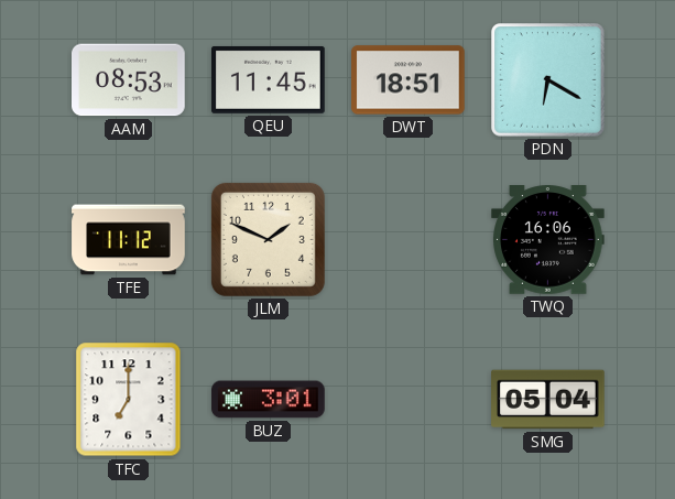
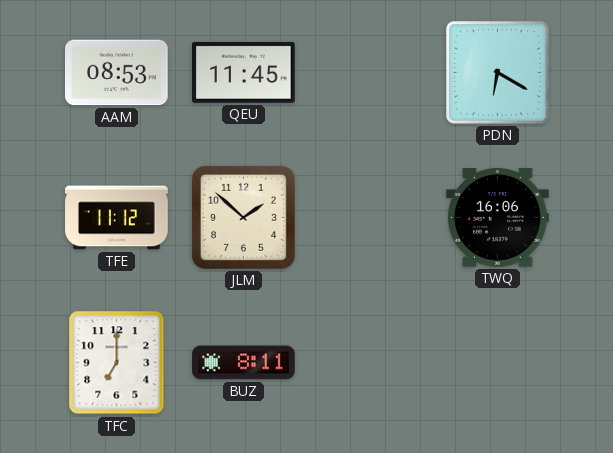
DWT: 18:51 -> none
JLM: 1:49 -> 1:52
BUZ: 3:01 -> 8:11
SMG: 05:04 -> none
